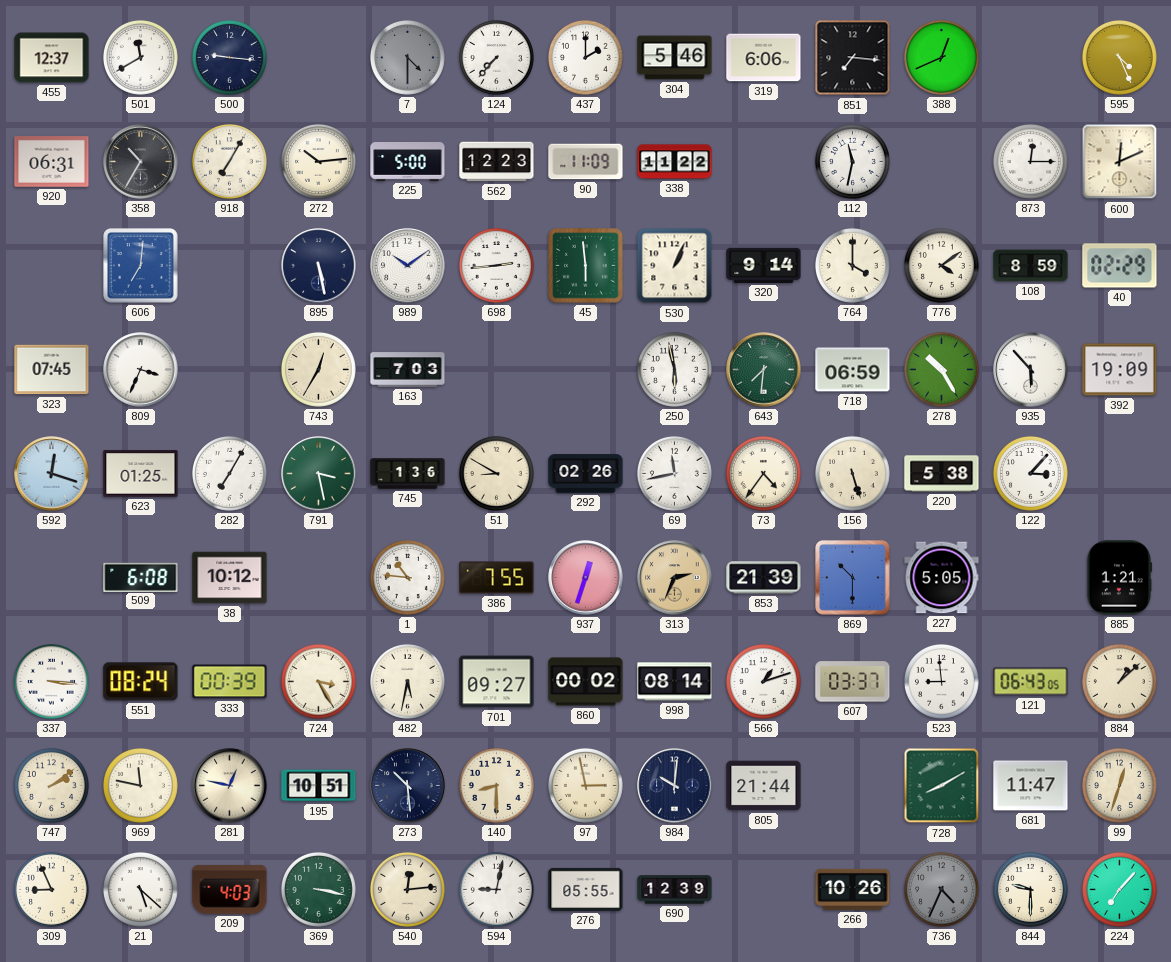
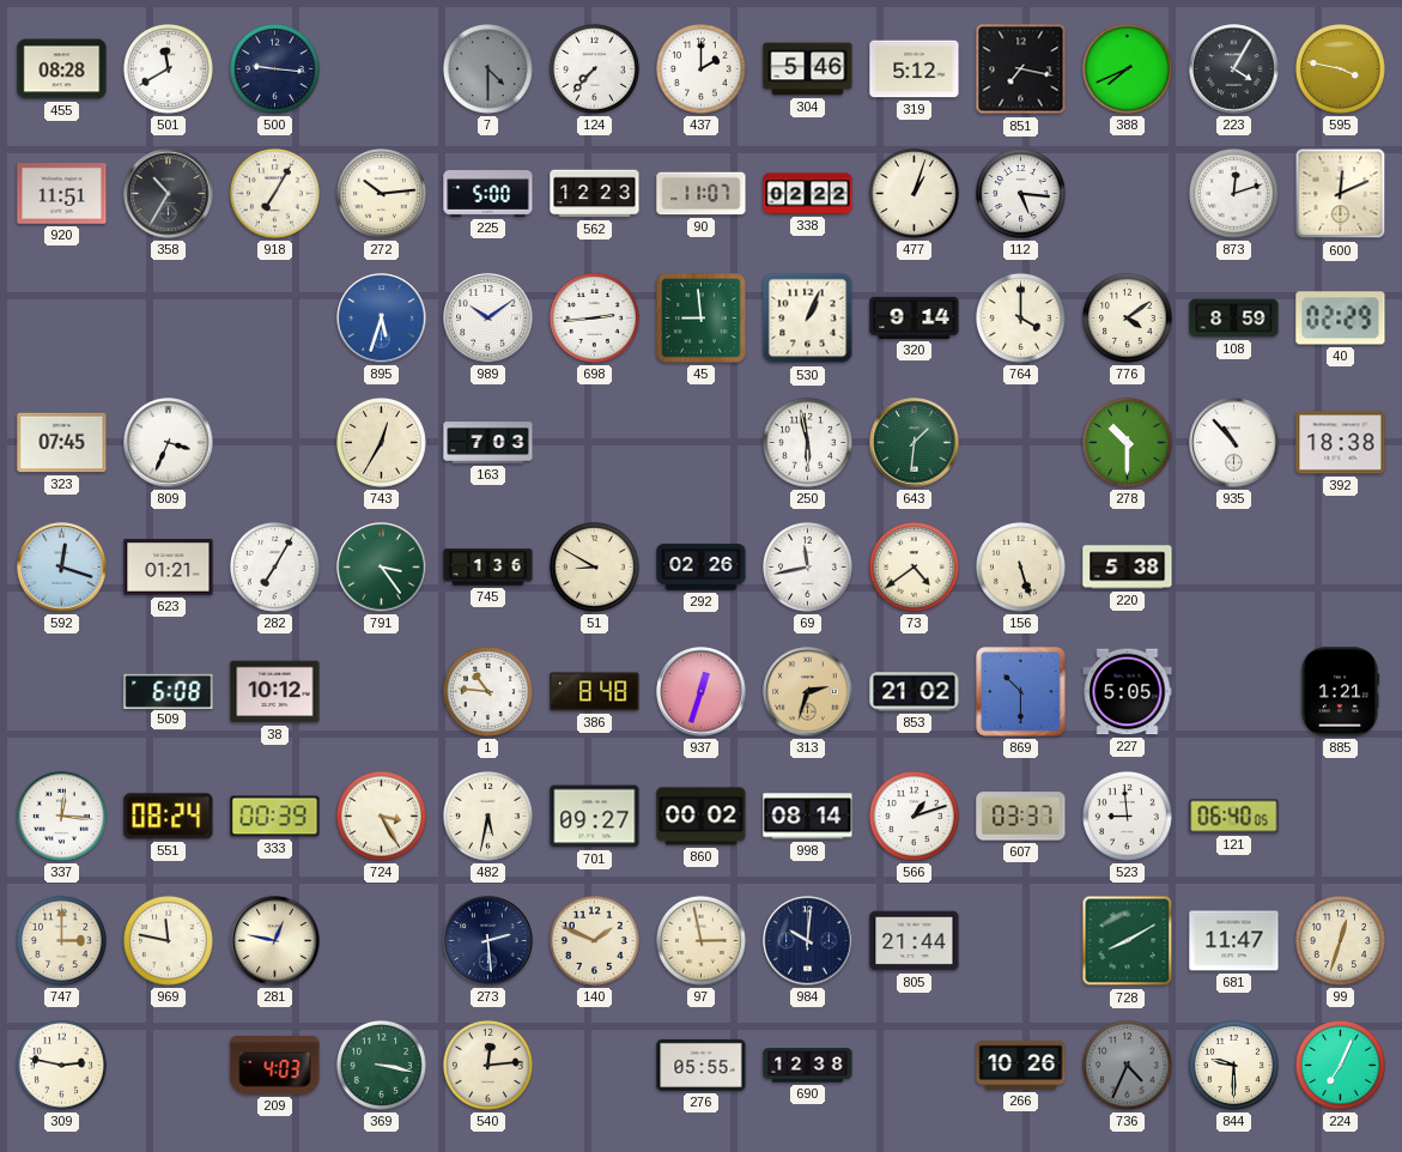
455: 12:37 -> 08:28
319: 6:06 -> 5:12
851: 7:16 -> 7:17
388: 12:41 -> 7:41
223: none -> 4:05
595: 4:26 -> 3:47
920: 06:31 -> 11:51
90: 11:09 -> 11:07
338: 11:22 -> 02:22
477: none -> 1:03
112: 11:32 -> 5:16
873: 12:15 -> 12:12
606: 7:01 -> none
895: 5:28 -> 5:33
895 dial: navy -> blue
45: 5:59 -> 8:59
643: 7:31 -> 1:31
718: 06:59 -> none
278: 10:25 -> 10:30
935: 5:53 -> 10:53
392: 19:09 -> 18:38
623: 01:25 -> 01:21
791: 3:28 -> 3:24
73: 4:36 -> 4:39
122: 3:07 -> none
386: 7:55 -> 8:48
313: 2:34 -> 2:33
853: 21:39 -> 21:02
337: 3:16 -> 12:16
121: 06:43 -> 06:40
884: 1:08 -> none
747: 2:09 -> 3:00
195: 10:51 -> none
273: 10:29 -> 2:29
140: 8:30 -> 1:49
309: 8:56 -> 2:47
21: 5:22 -> none
594: 9:02 -> none
690: 12:39 -> 12:38
224: 7:07 -> 7:04
